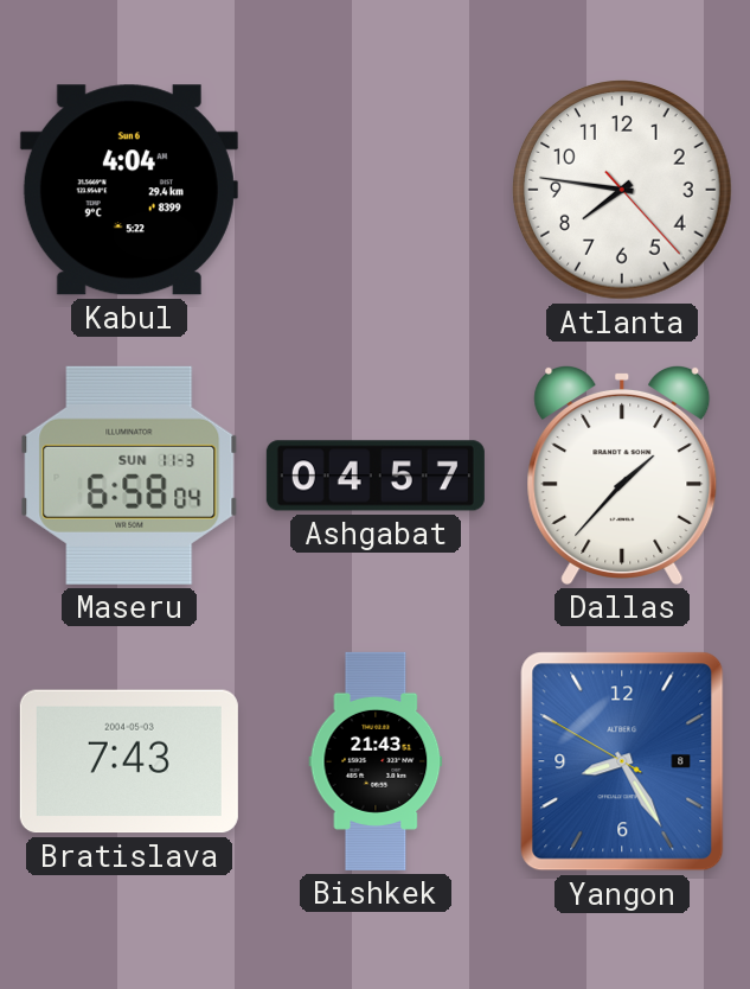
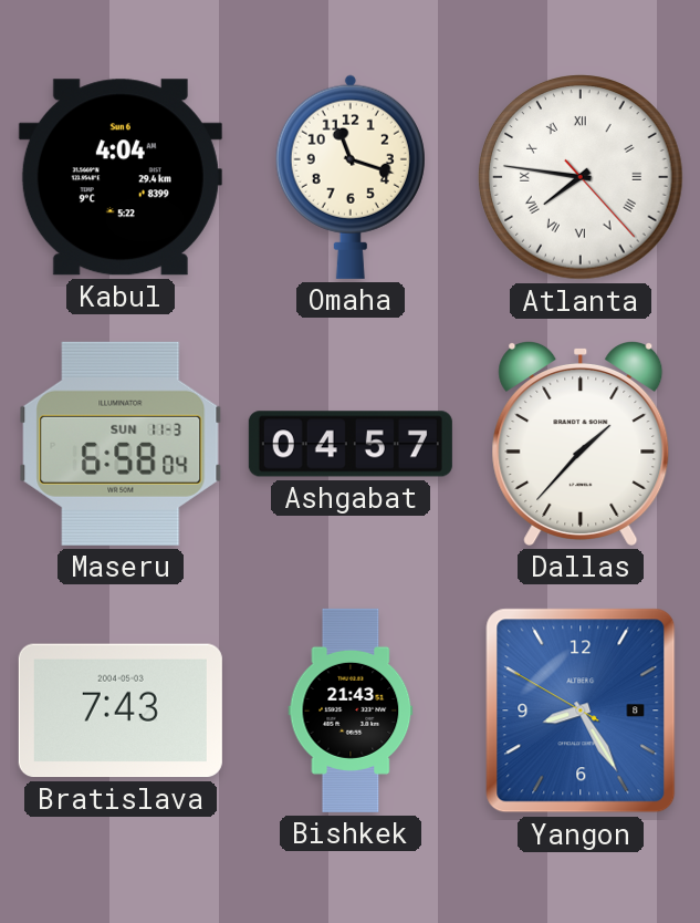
Omaha: none -> 11:18
Atlanta numerals: Arabic -> Roman
